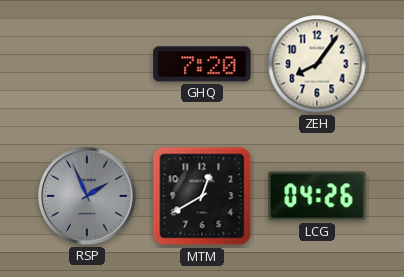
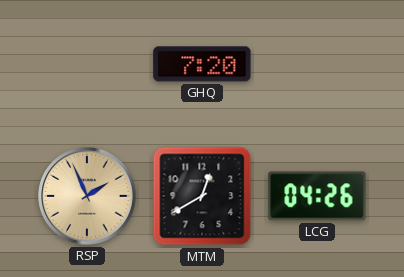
ZEH: 8:06 -> none
RSP dial: grey -> champagne
